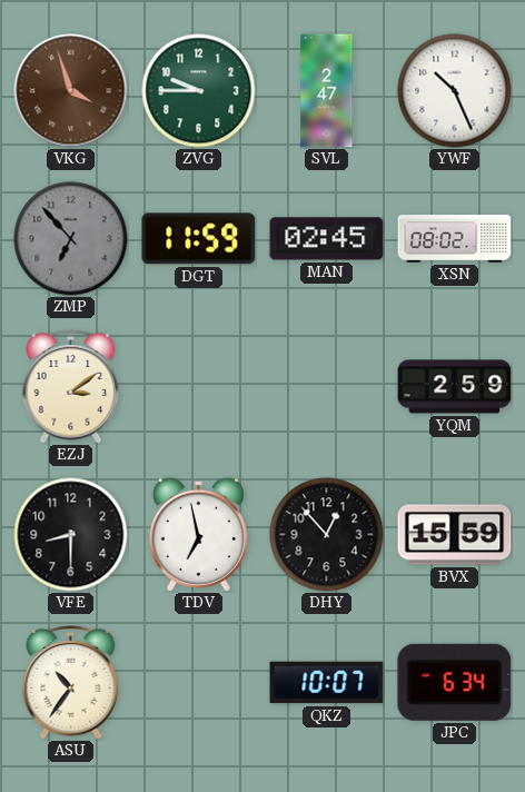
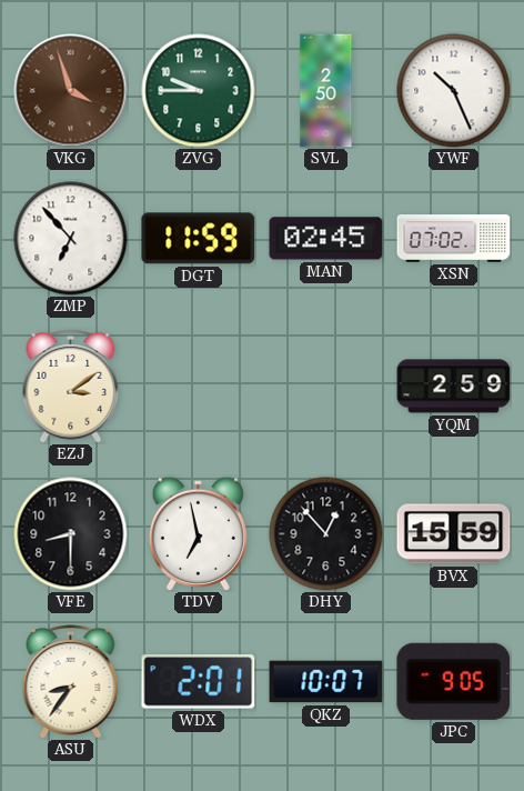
SVL: 2:47 -> 2:50
ZMP dial: grey -> white
XSN: 08:02 -> 07:02
ASU: 10:36 -> 8:36
WDX: none -> 2:01
JPC: 6:34 -> 9:05
